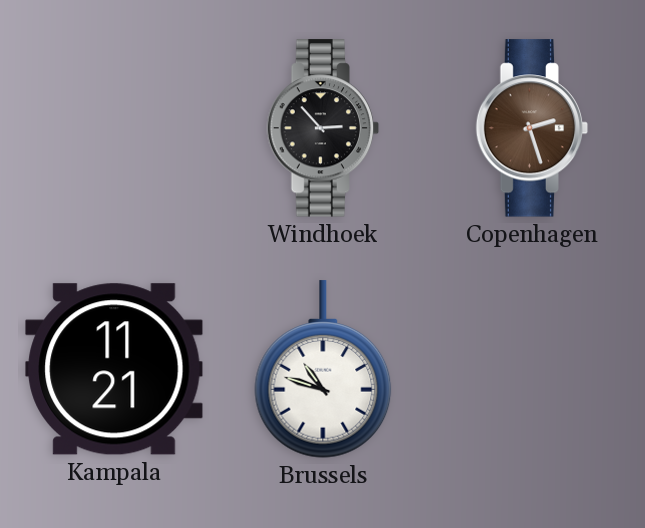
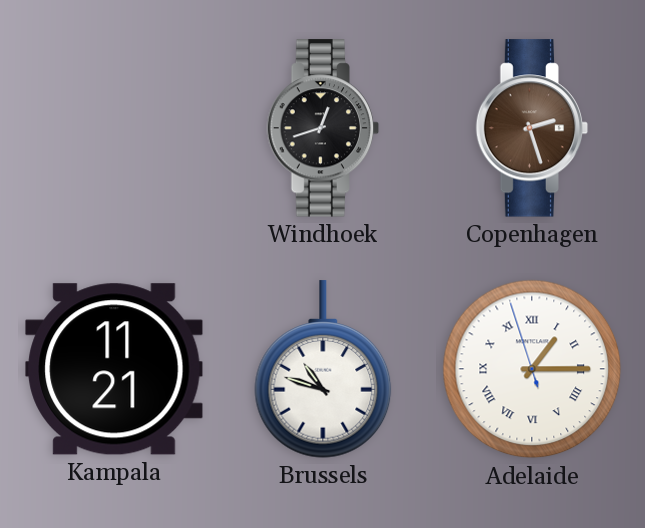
Windhoek: 2:53 -> 12:42
Adelaide: none -> 1:14
